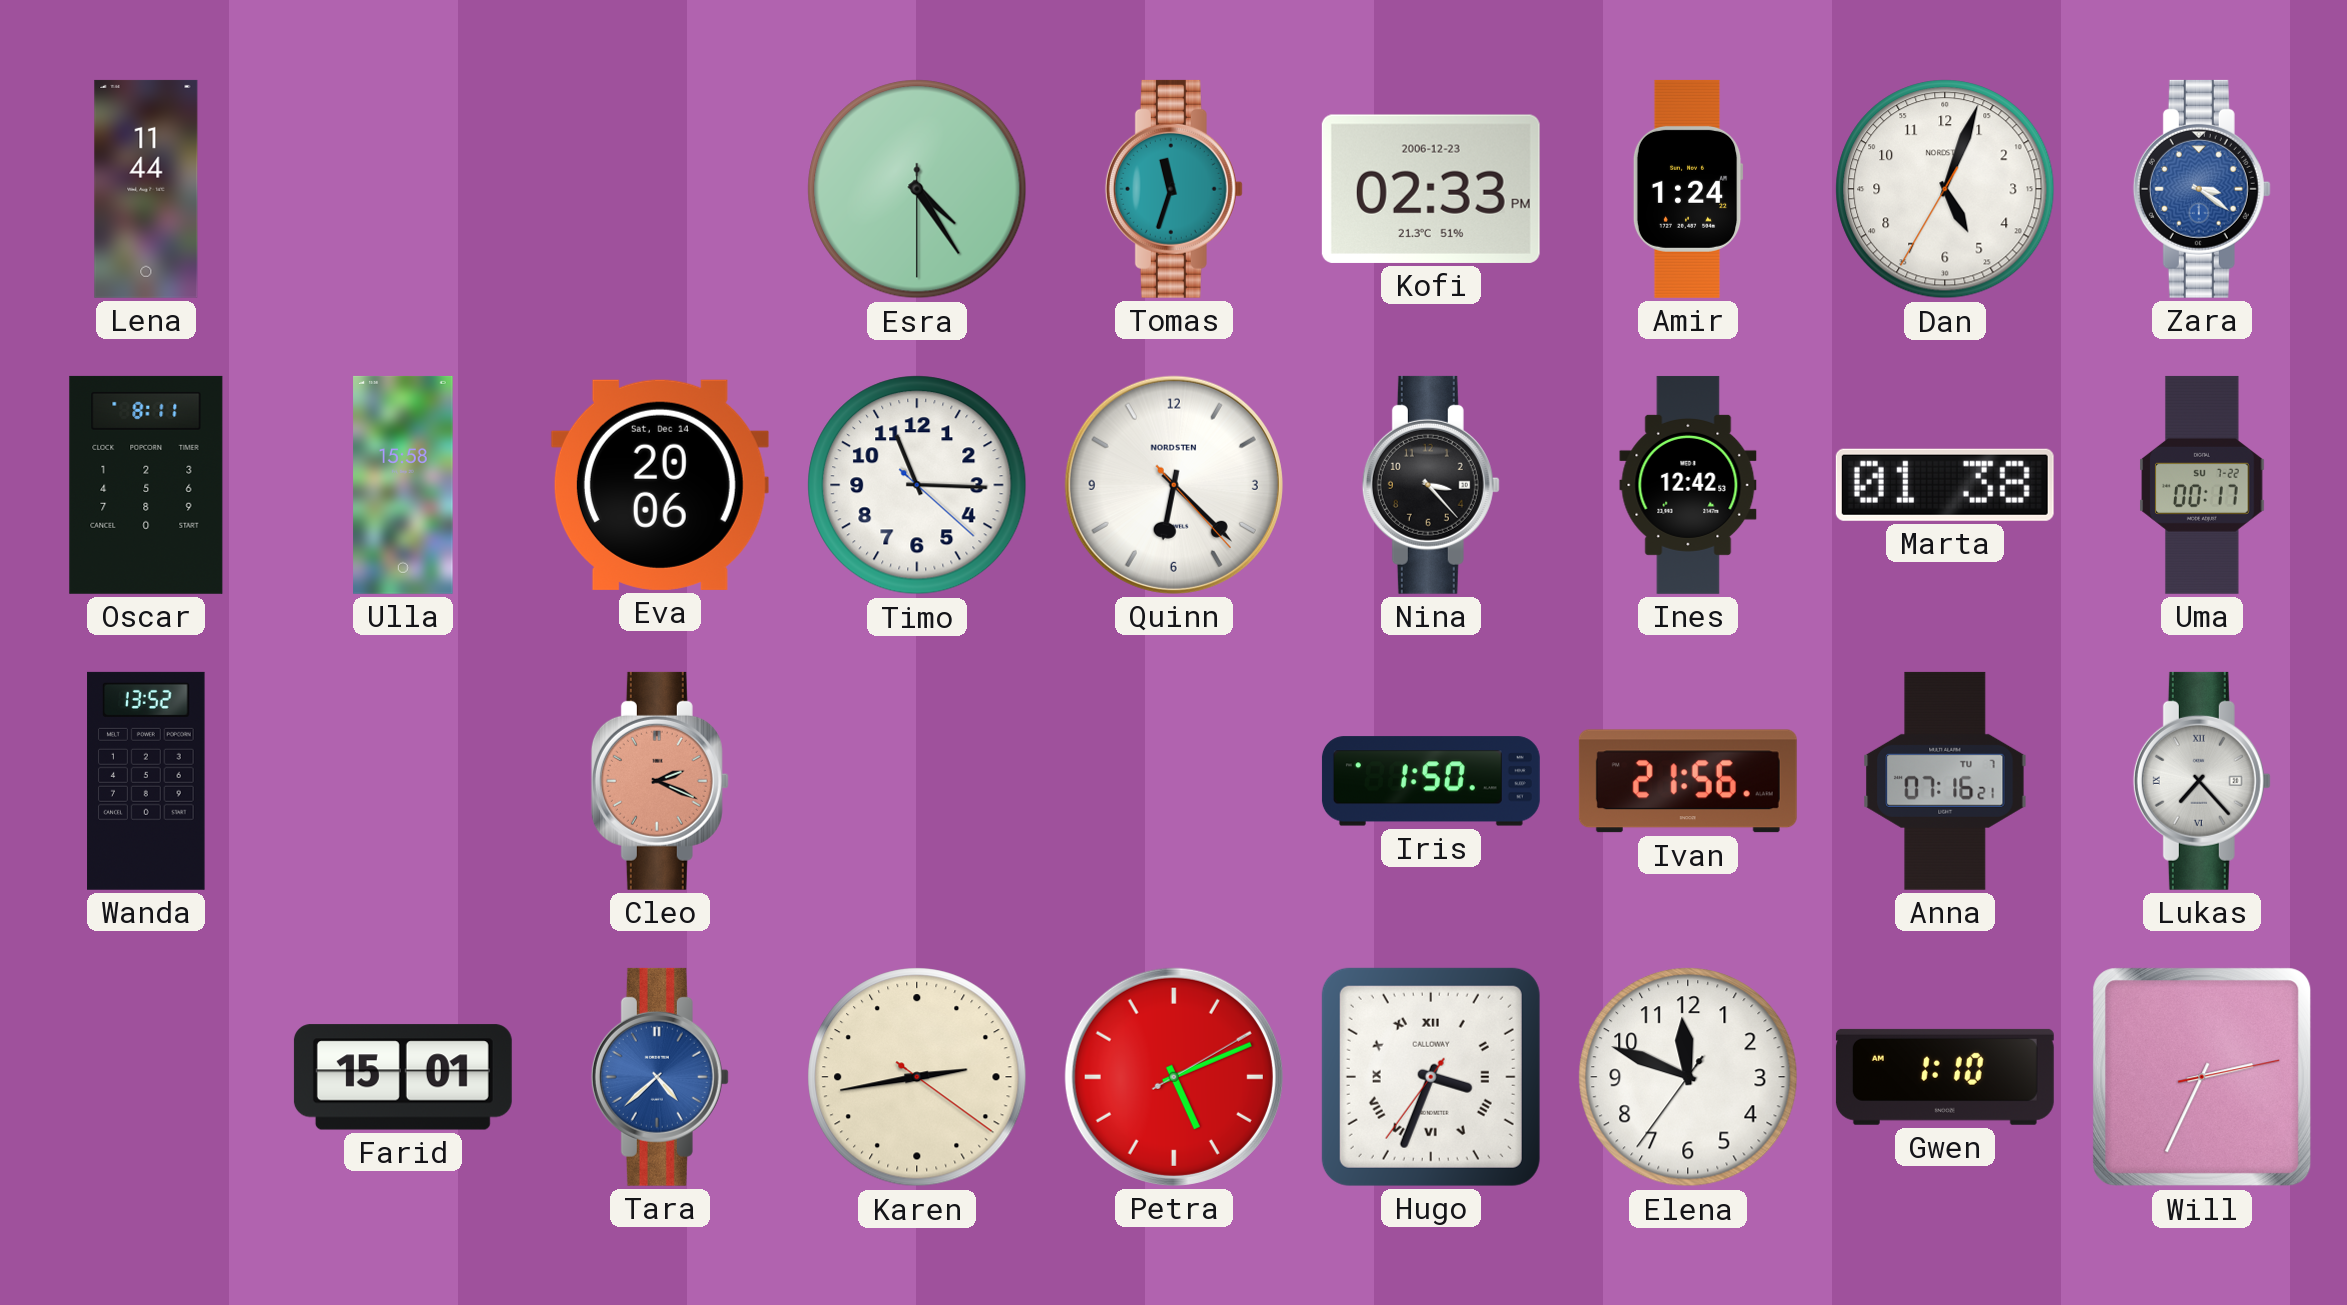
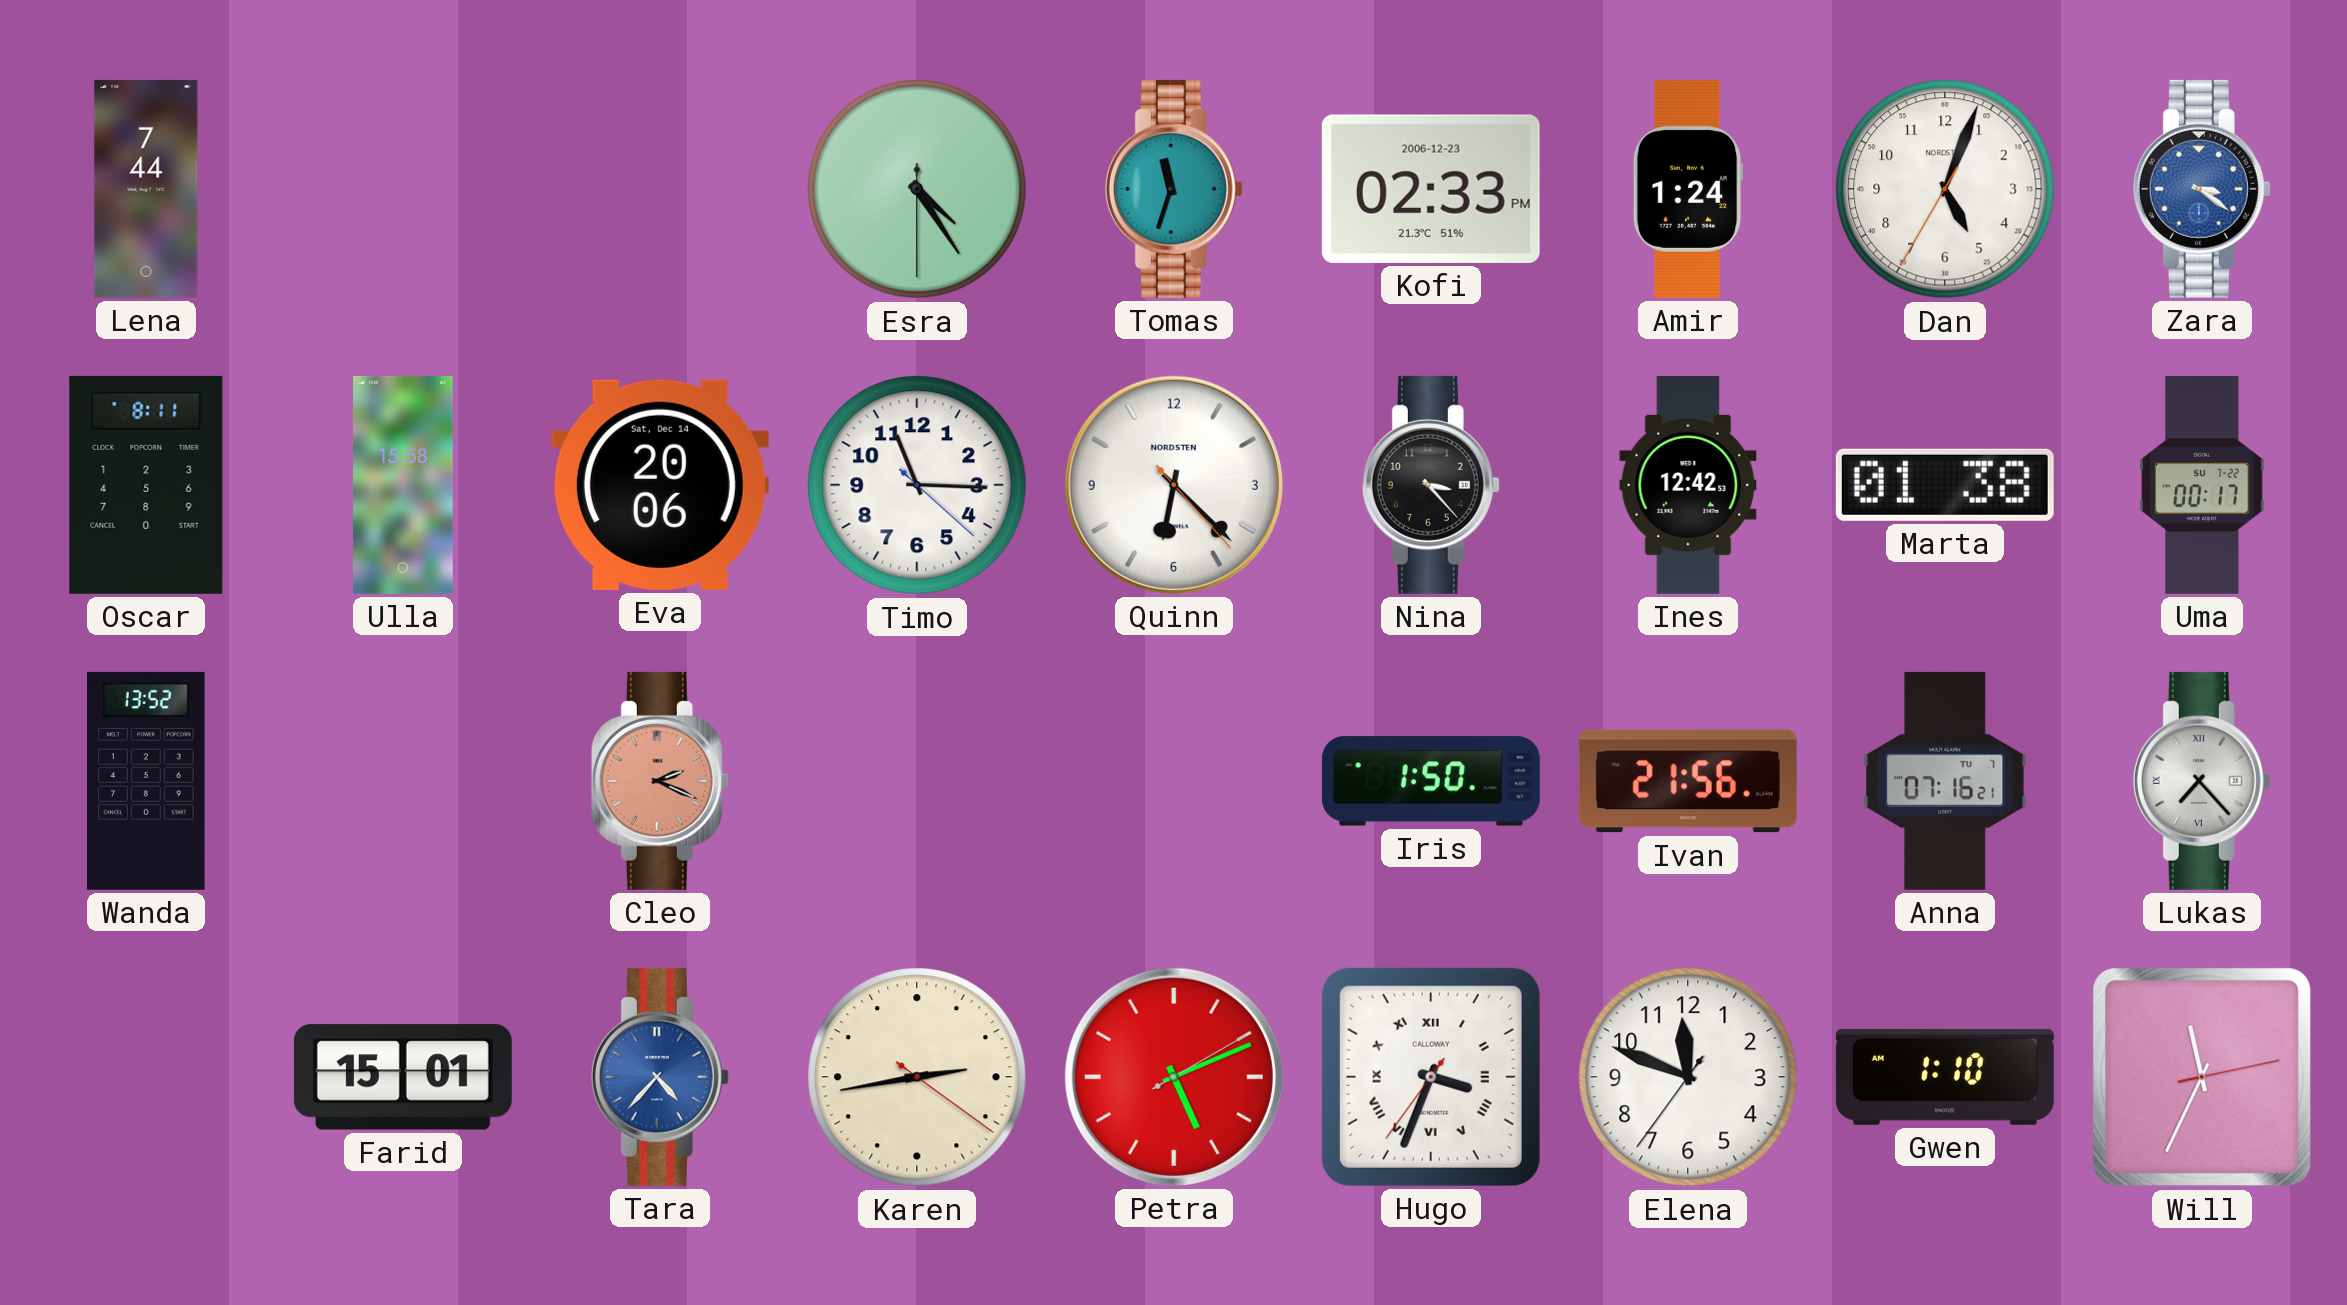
Lena: 11:44 -> 7:44
Tara: 4:38 -> 4:37
Will: 2:34 -> 11:34
